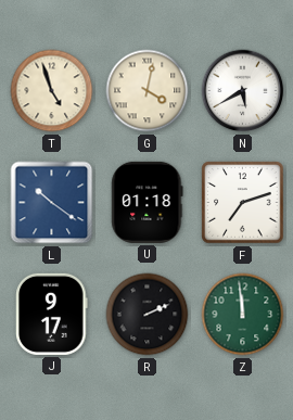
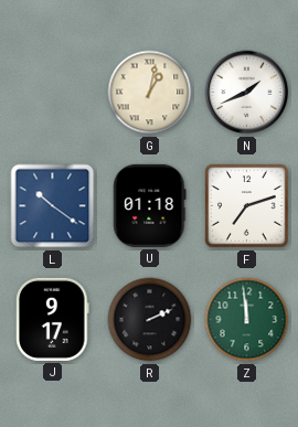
T: 4:57 -> none
G: 4:02 -> 1:02
N: 5:40 -> 1:41
